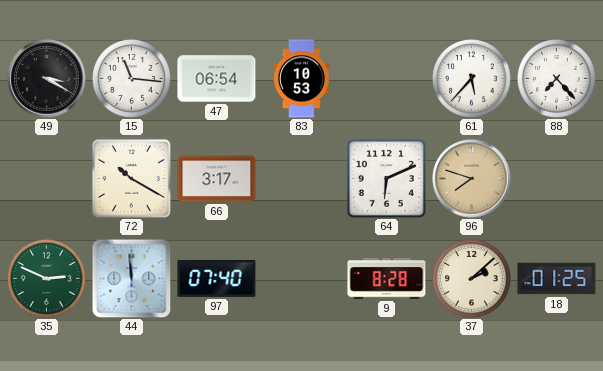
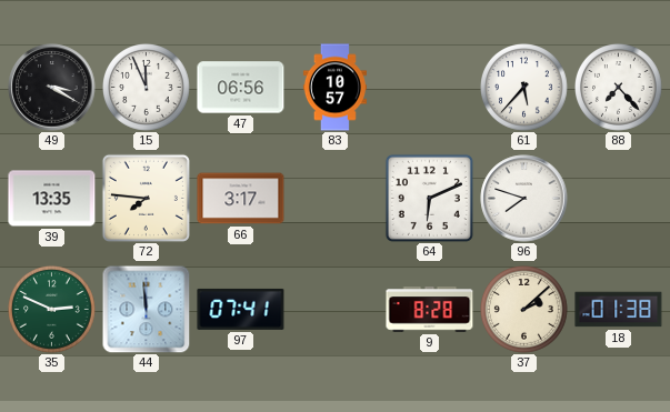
15: 11:16 -> 11:56
47: 06:54 -> 06:56
83: 10:53 -> 10:57
39: none -> 13:35
72: 10:20 -> 7:46
96 dial: champagne -> white
97: 07:40 -> 07:41
18: 01:25 -> 01:38
